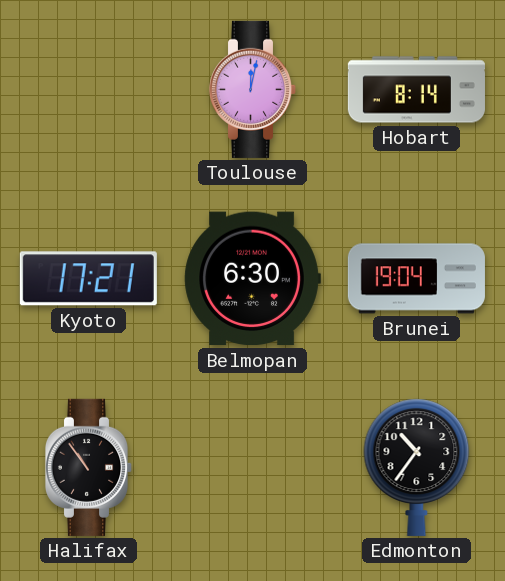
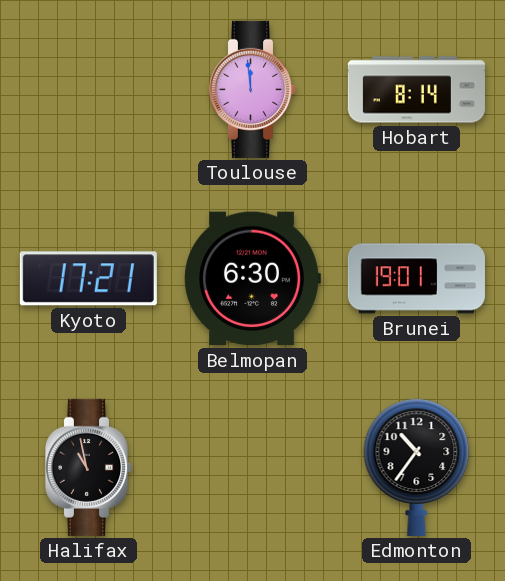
Toulouse: 12:02 -> 11:59
Brunei: 19:04 -> 19:01
Halifax: 10:54 -> 10:58
